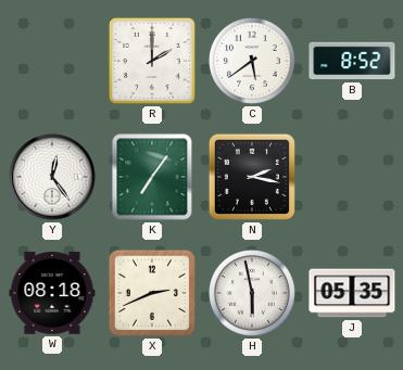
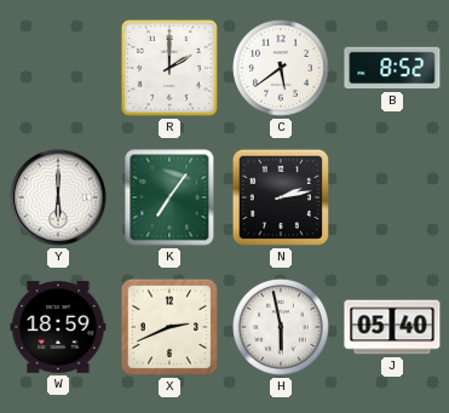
Y: 12:24 -> 6:00
N: 2:17 -> 2:13
W: 08:18 -> 18:59
J: 05:35 -> 05:40
